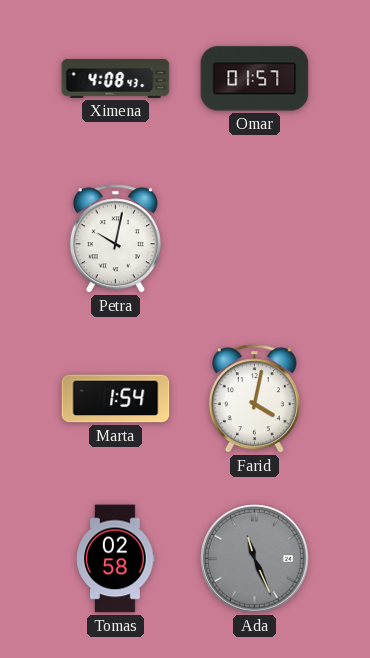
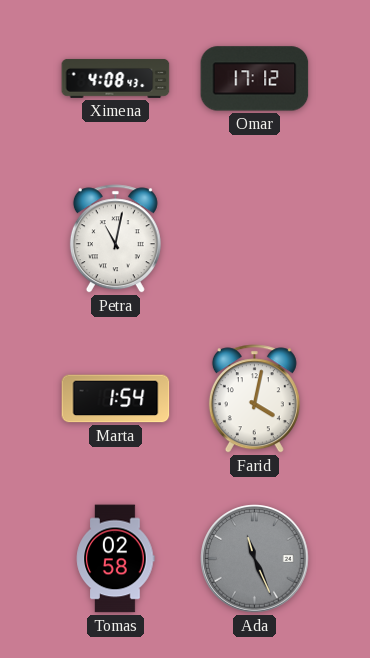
Omar: 01:57 -> 17:12
Petra: 10:02 -> 11:02
